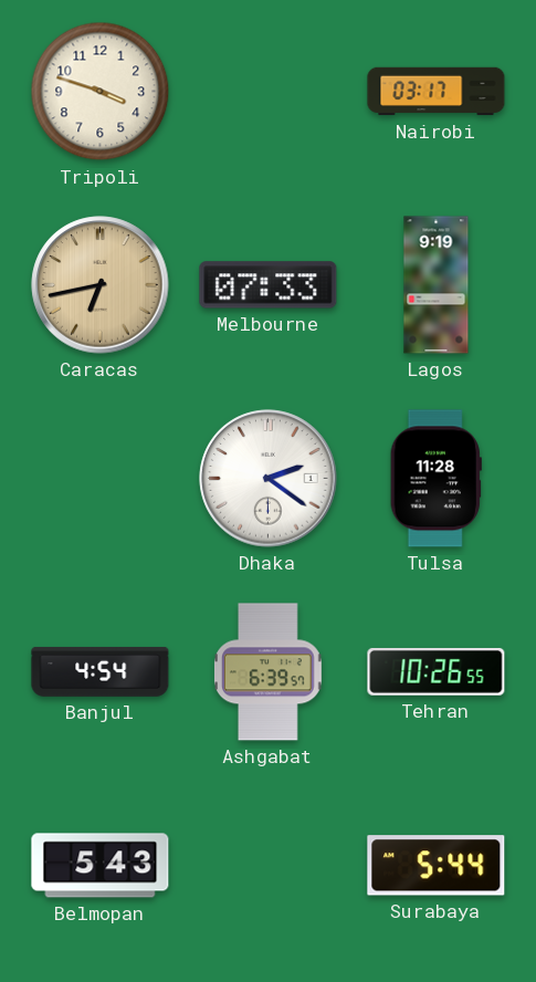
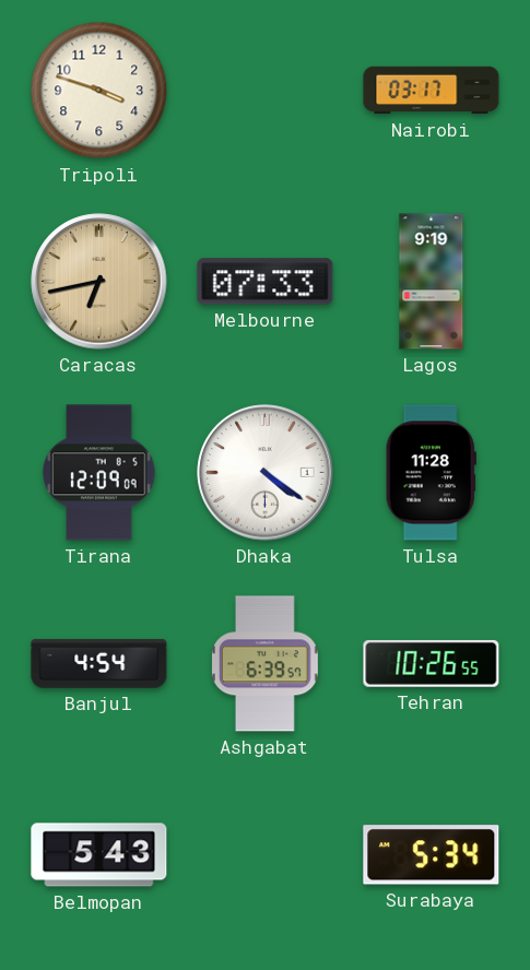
Tirana: none -> 12:09
Dhaka: 2:21 -> 4:21
Surabaya: 5:44 -> 5:34
